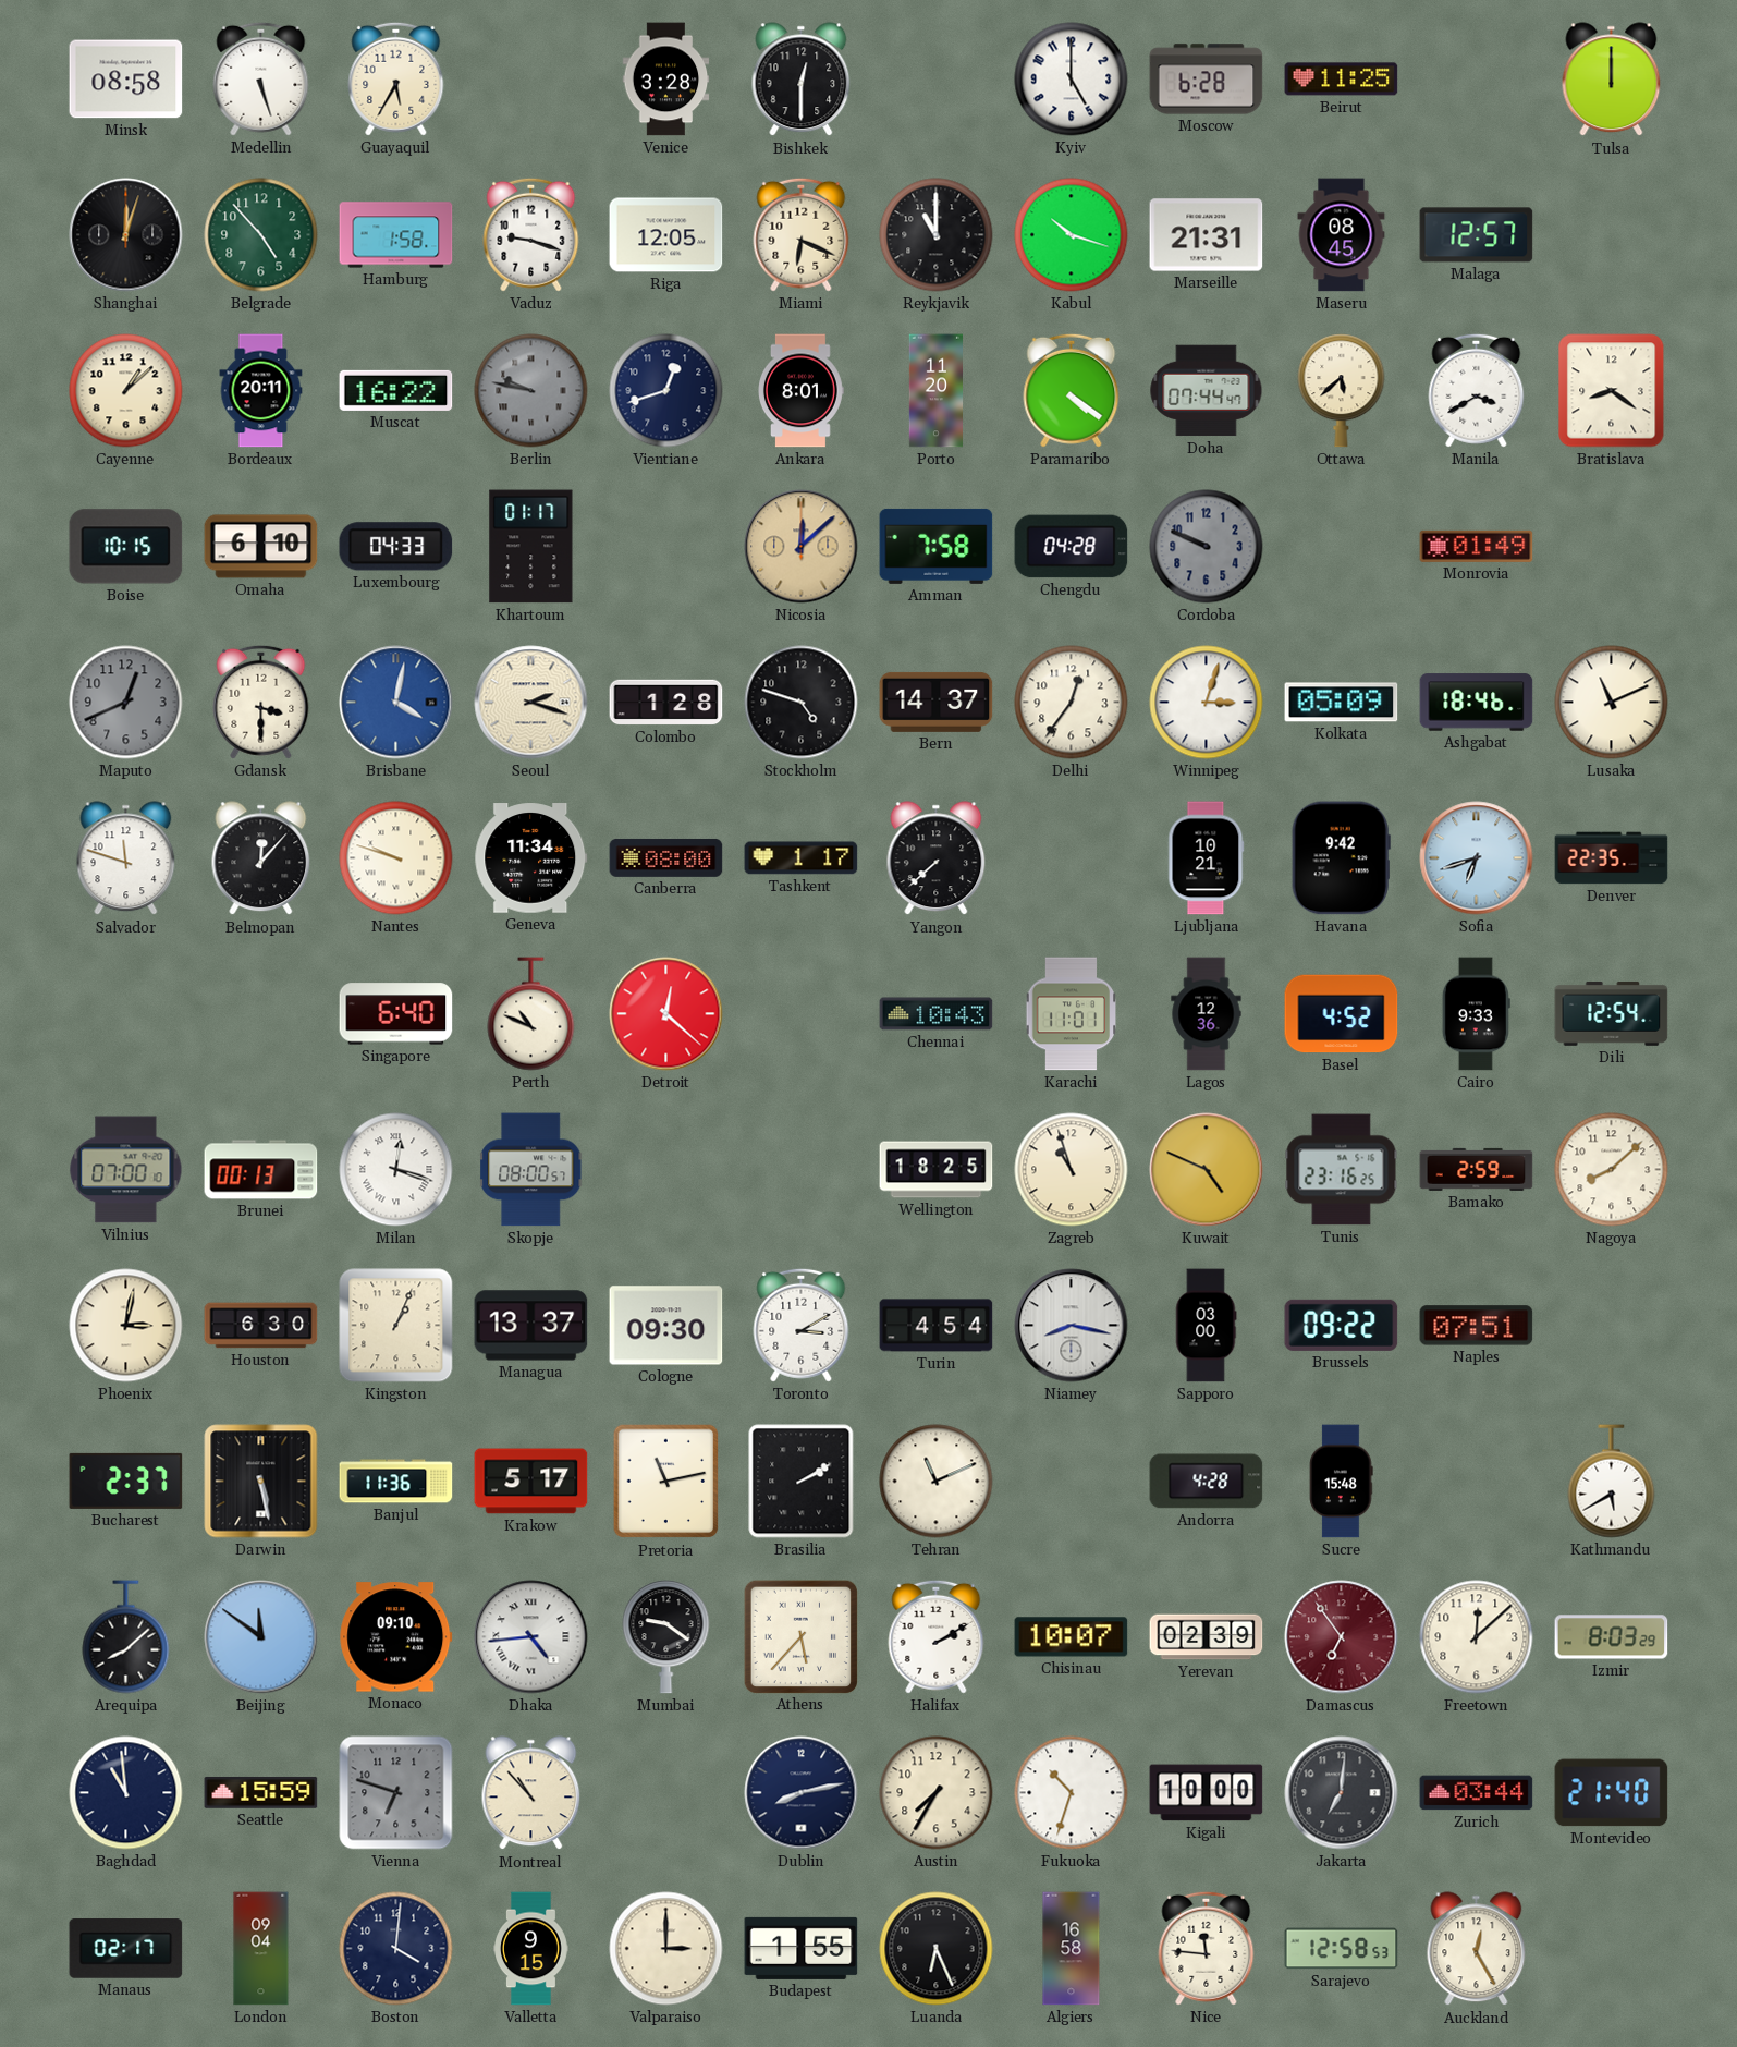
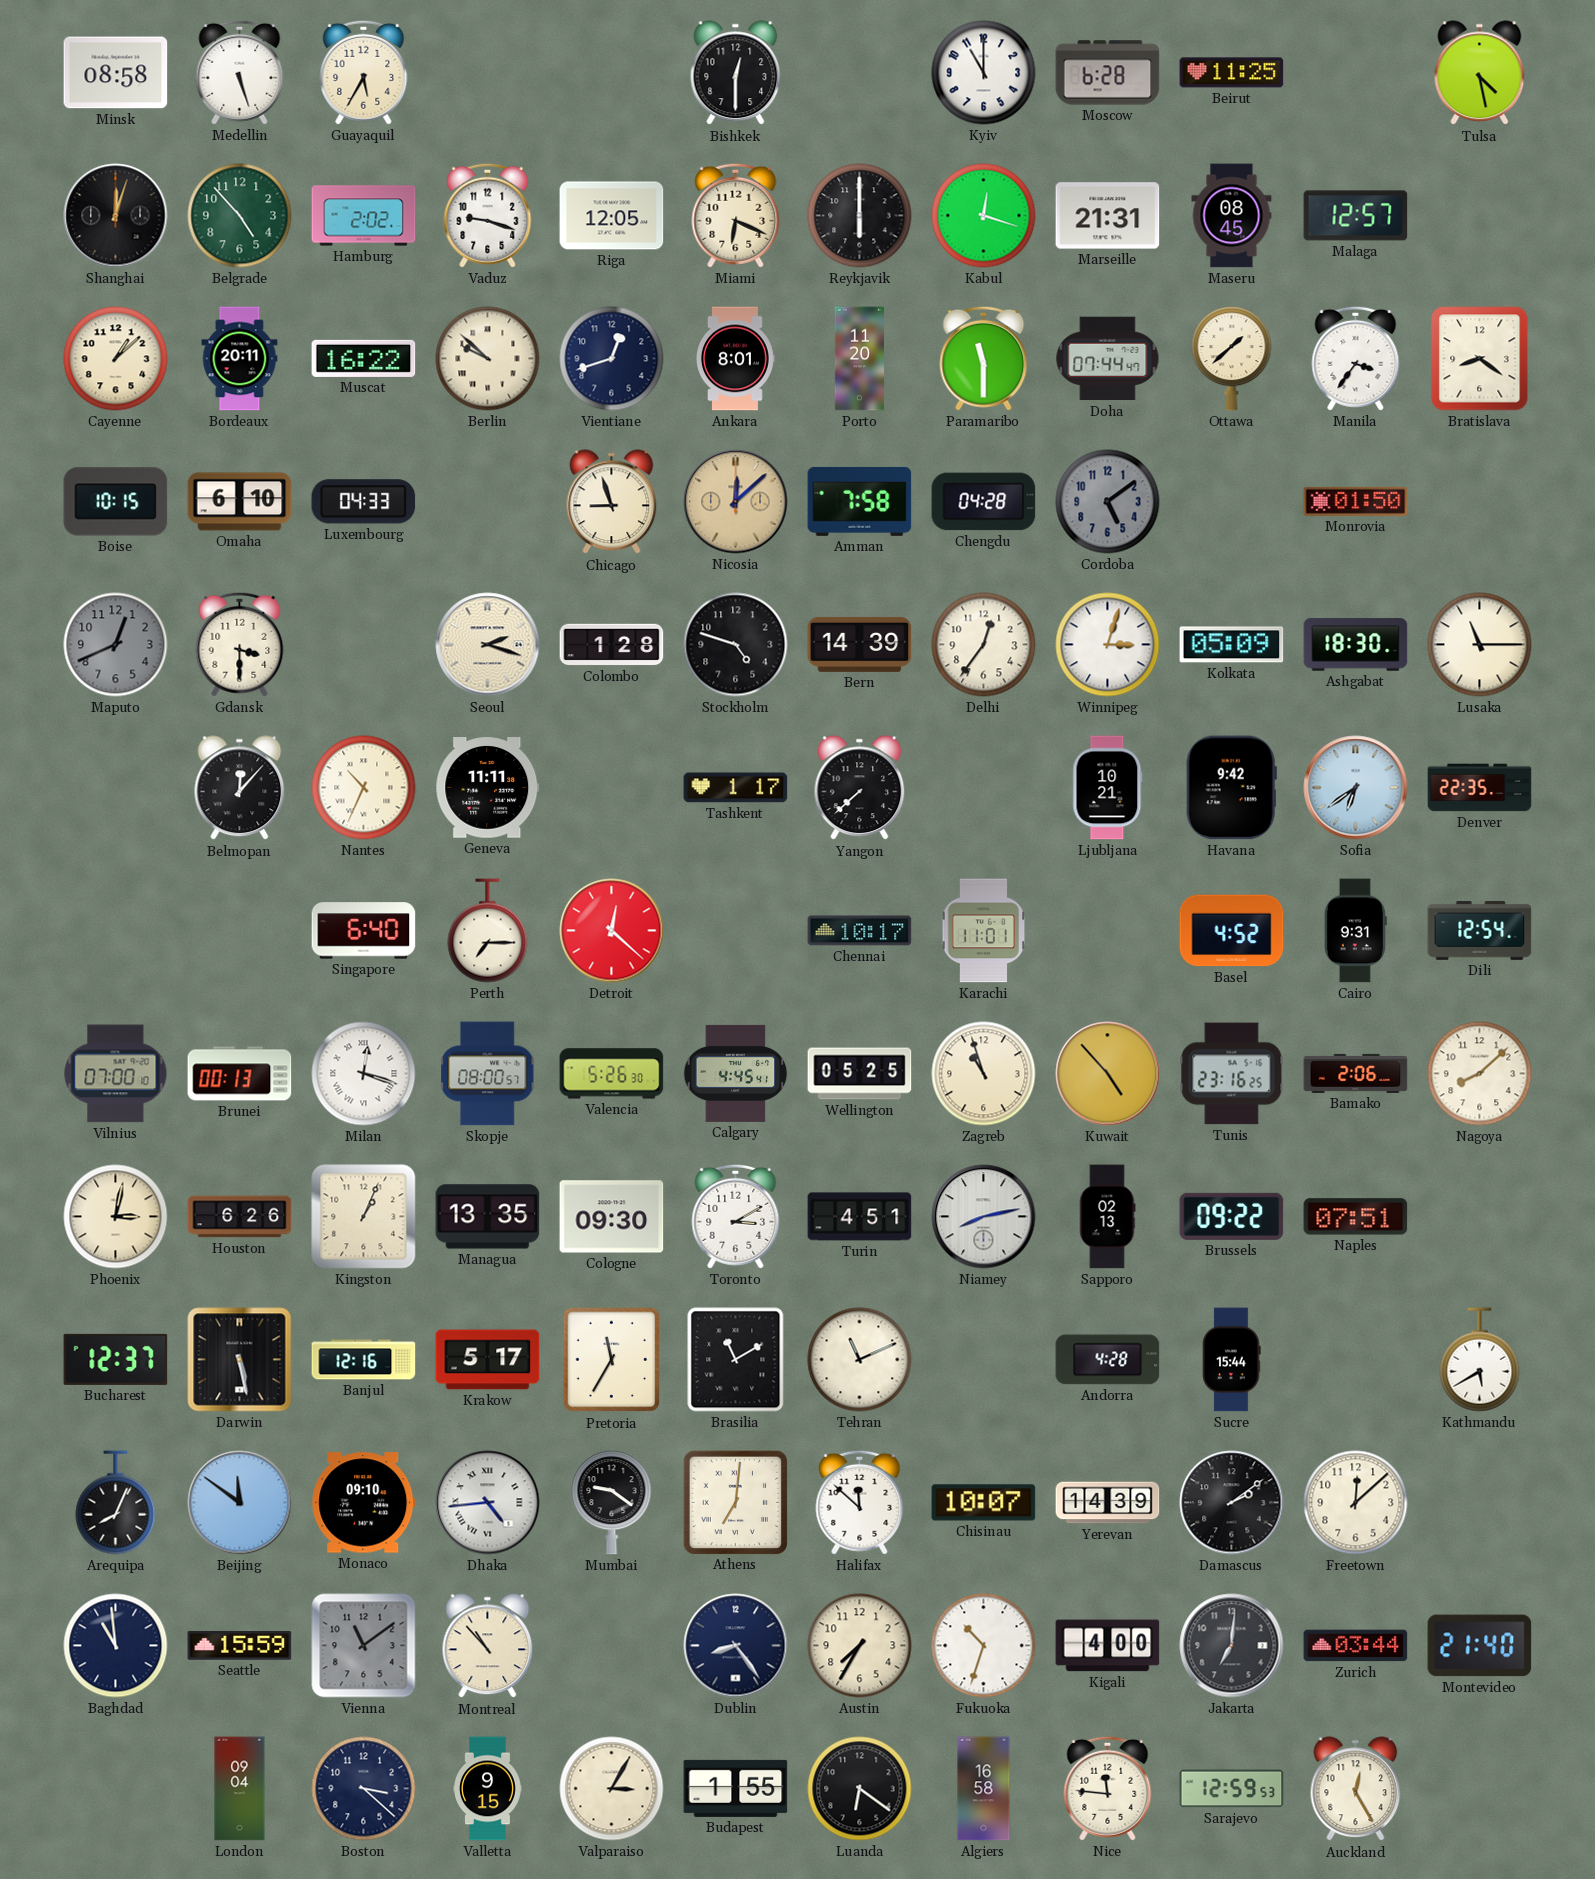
Venice: 3:28 -> none
Kyiv: 5:00 -> 11:00
Tulsa: 12:00 -> 4:28
Hamburg: 1:58 -> 2:02
Reykjavik: 11:00 -> 6:00
Kabul: 10:18 -> 12:18
Berlin: 9:47 -> 9:52
Berlin dial: grey -> cream
Paramaribo: 4:21 -> 11:30
Ottawa: 5:38 -> 1:38
Manila: 3:40 -> 3:36
Khartoum: 01:17 -> none
Chicago: none -> 8:57
Cordoba: 9:49 -> 5:09
Monrovia: 01:49 -> 01:50
Brisbane: 4:02 -> none
Bern: 14:37 -> 14:39
Ashgabat: 18:46 -> 18:30
Lusaka: 11:11 -> 11:15
Salvador: 11:48 -> none
Nantes: 9:48 -> 10:34
Geneva: 11:34 -> 11:11
Canberra: 08:00 -> none
Sofia: 6:42 -> 6:39
Perth: 10:49 -> 7:15
Chennai: 10:43 -> 10:17
Lagos: 12:36 -> none
Cairo: 9:33 -> 9:31
Valencia: none -> 5:26
Calgary: none -> 4:45
Wellington: 18:25 -> 05:25
Kuwait: 4:49 -> 4:53
Bamako: 2:59 -> 2:06
Houston: 6:30 -> 6:26
Managua: 13:37 -> 13:35
Turin: 4:54 -> 4:51
Niamey: 8:17 -> 8:13
Sapporo: 03:00 -> 02:13
Bucharest: 2:37 -> 12:37
Banjul: 11:36 -> 12:16
Pretoria: 11:13 -> 11:35
Brasilia: 2:10 -> 11:10
Sucre: 15:48 -> 15:44
Arequipa: 8:08 -> 8:04
Athens: 5:37 -> 7:01
Halifax: 2:10 -> 11:52
Yerevan: 02:39 -> 14:39
Damascus: 6:54 -> 2:09
Damascus dial: burgundy -> black
Izmir: 8:03 -> none
Vienna: 6:48 -> 11:09
Dublin: 8:13 -> 8:24
Kigali: 10:00 -> 4:00
Manaus: 02:17 -> none
Boston: 4:01 -> 3:22
Valparaiso: 3:00 -> 3:05
Luanda: 6:26 -> 6:21
Sarajevo: 12:58 -> 12:59
